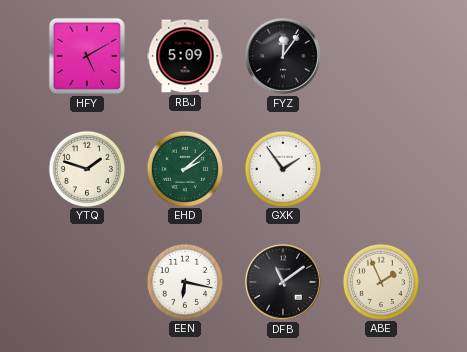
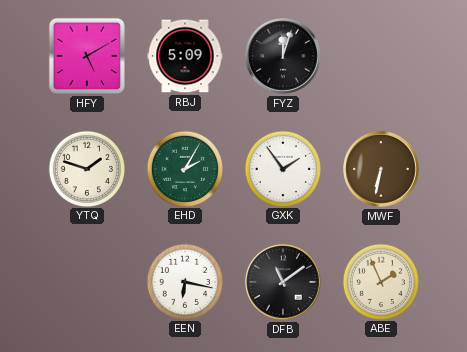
FYZ: 12:06 -> 12:03
EHD: 2:08 -> 2:05
MWF: none -> 6:32
